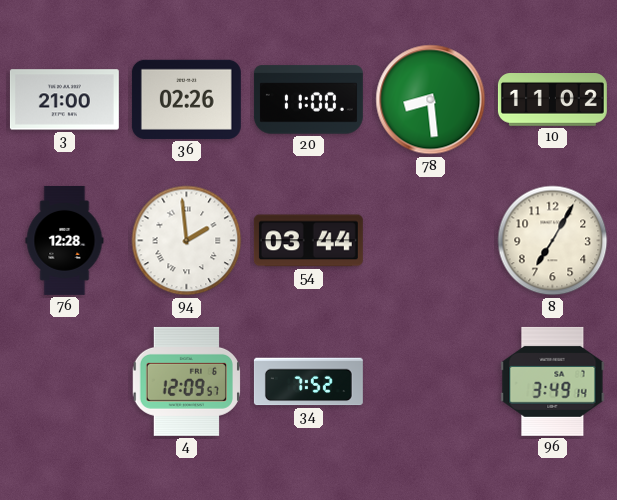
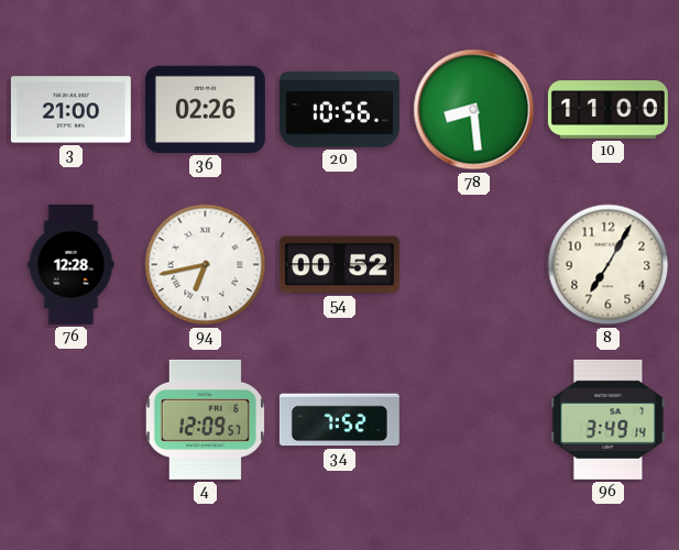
20: 11:00 -> 10:56
10: 11:02 -> 11:00
94: 1:59 -> 6:43
54: 03:44 -> 00:52
